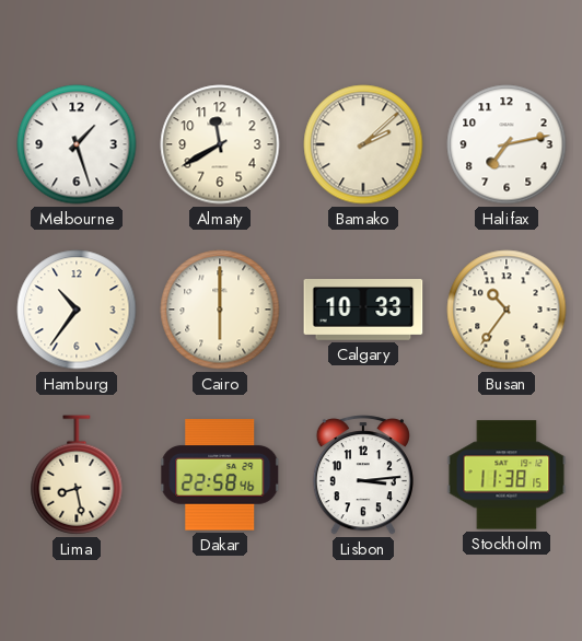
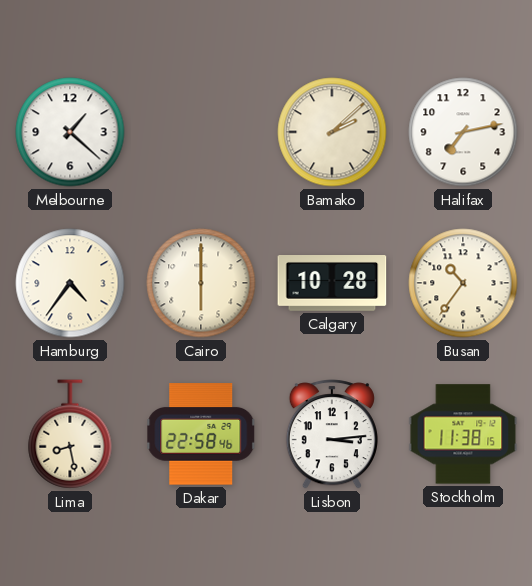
Melbourne: 1:27 -> 1:22
Almaty: 11:40 -> none
Hamburg: 10:36 -> 4:36
Calgary: 10:33 -> 10:28
